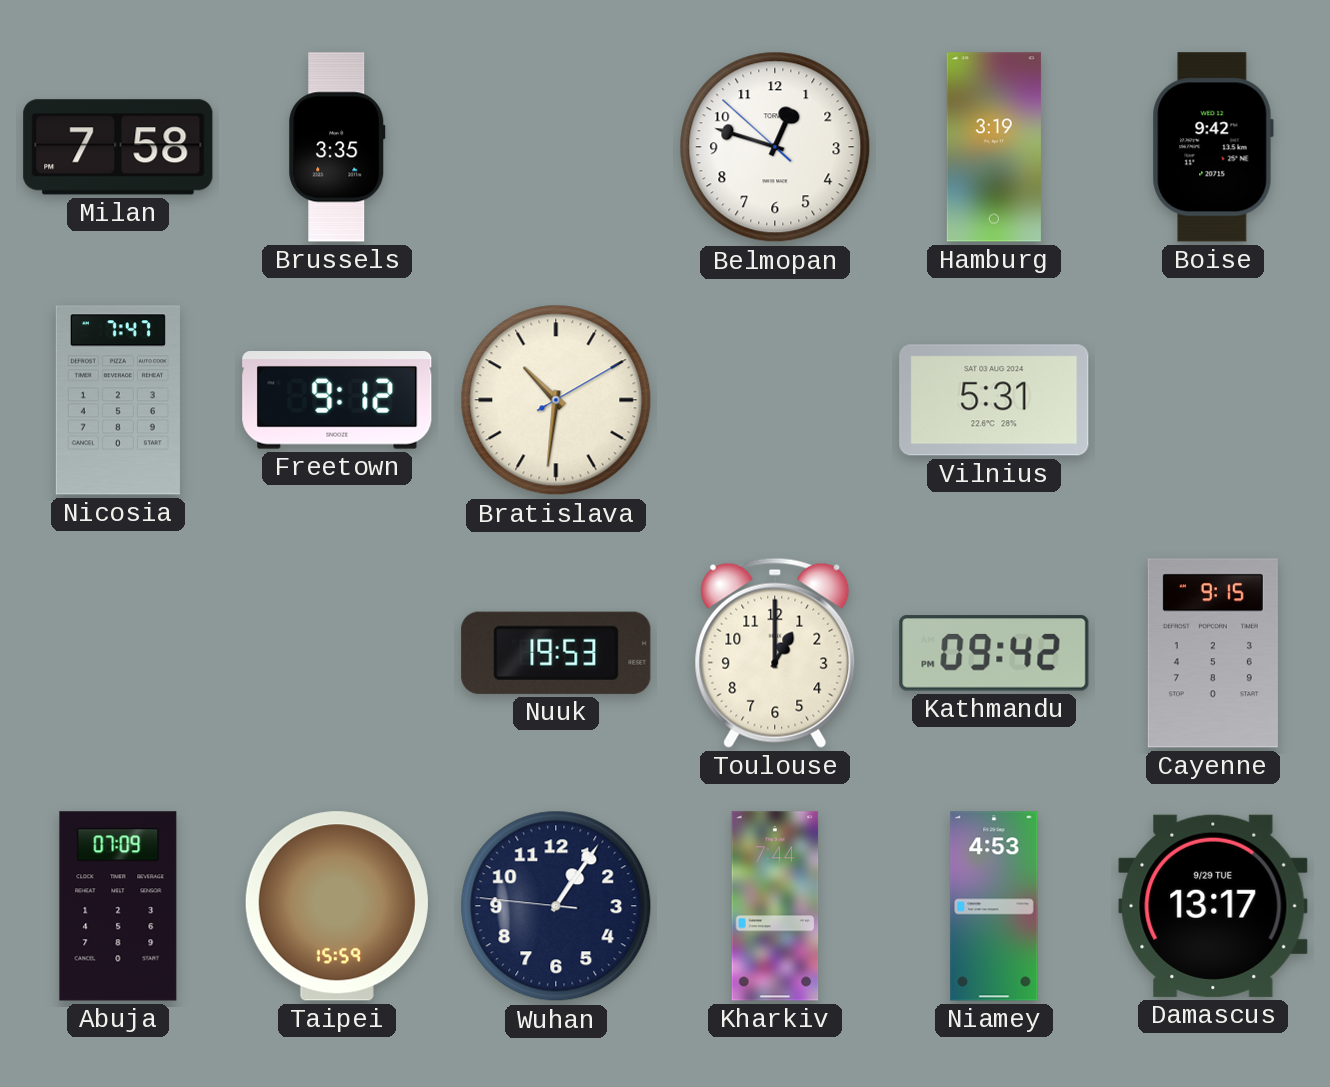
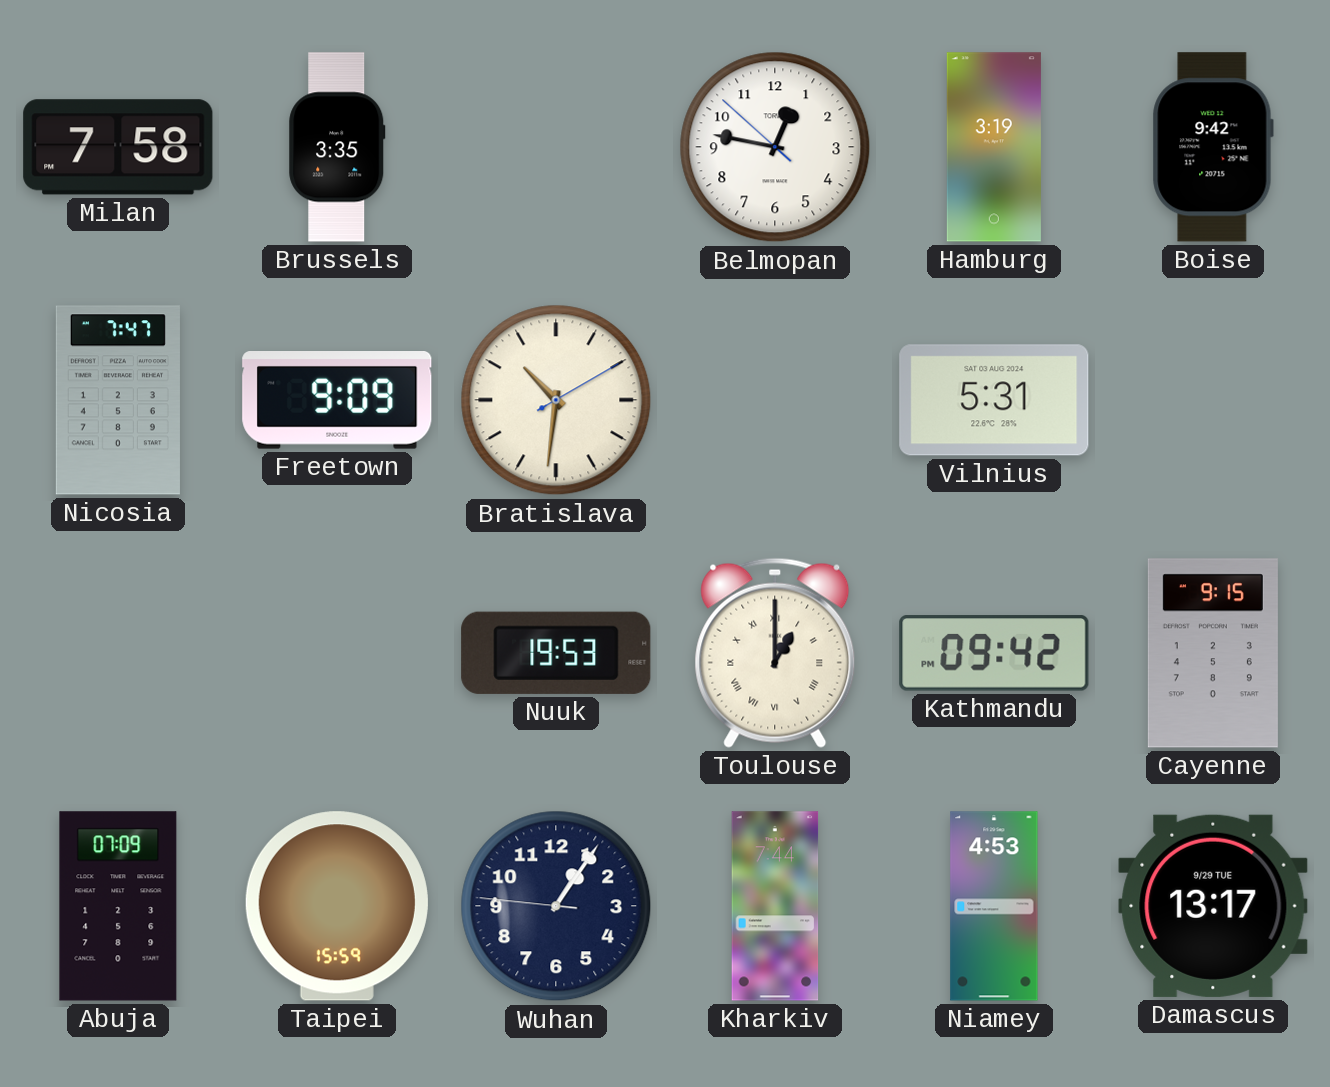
Belmopan: 12:47 -> 12:46
Freetown: 9:12 -> 9:09
Toulouse numerals: Arabic -> Roman
